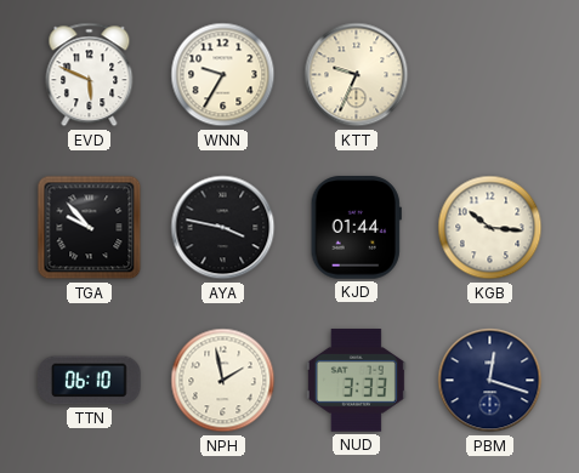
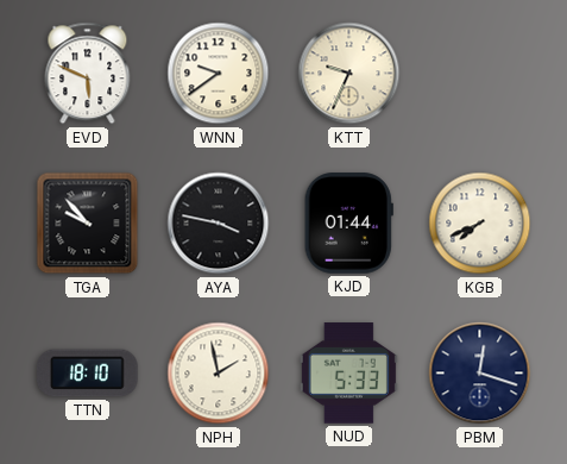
WNN: 9:35 -> 9:39
KGB: 10:16 -> 7:41
TTN: 06:10 -> 18:10
NUD: 3:33 -> 5:33
